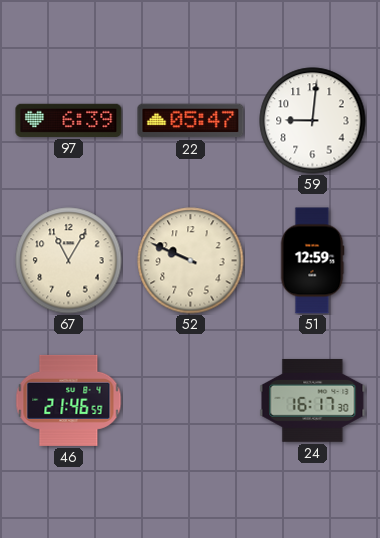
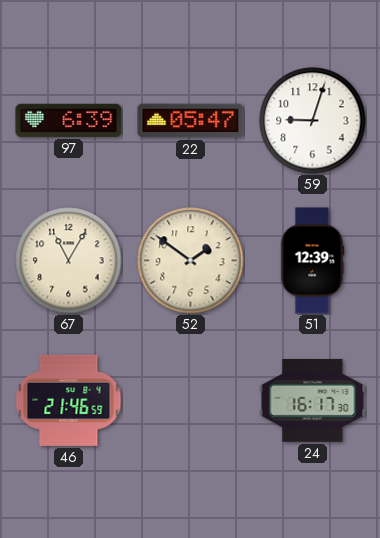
59: 9:01 -> 9:03
52: 9:49 -> 1:51
51: 12:59 -> 12:39
